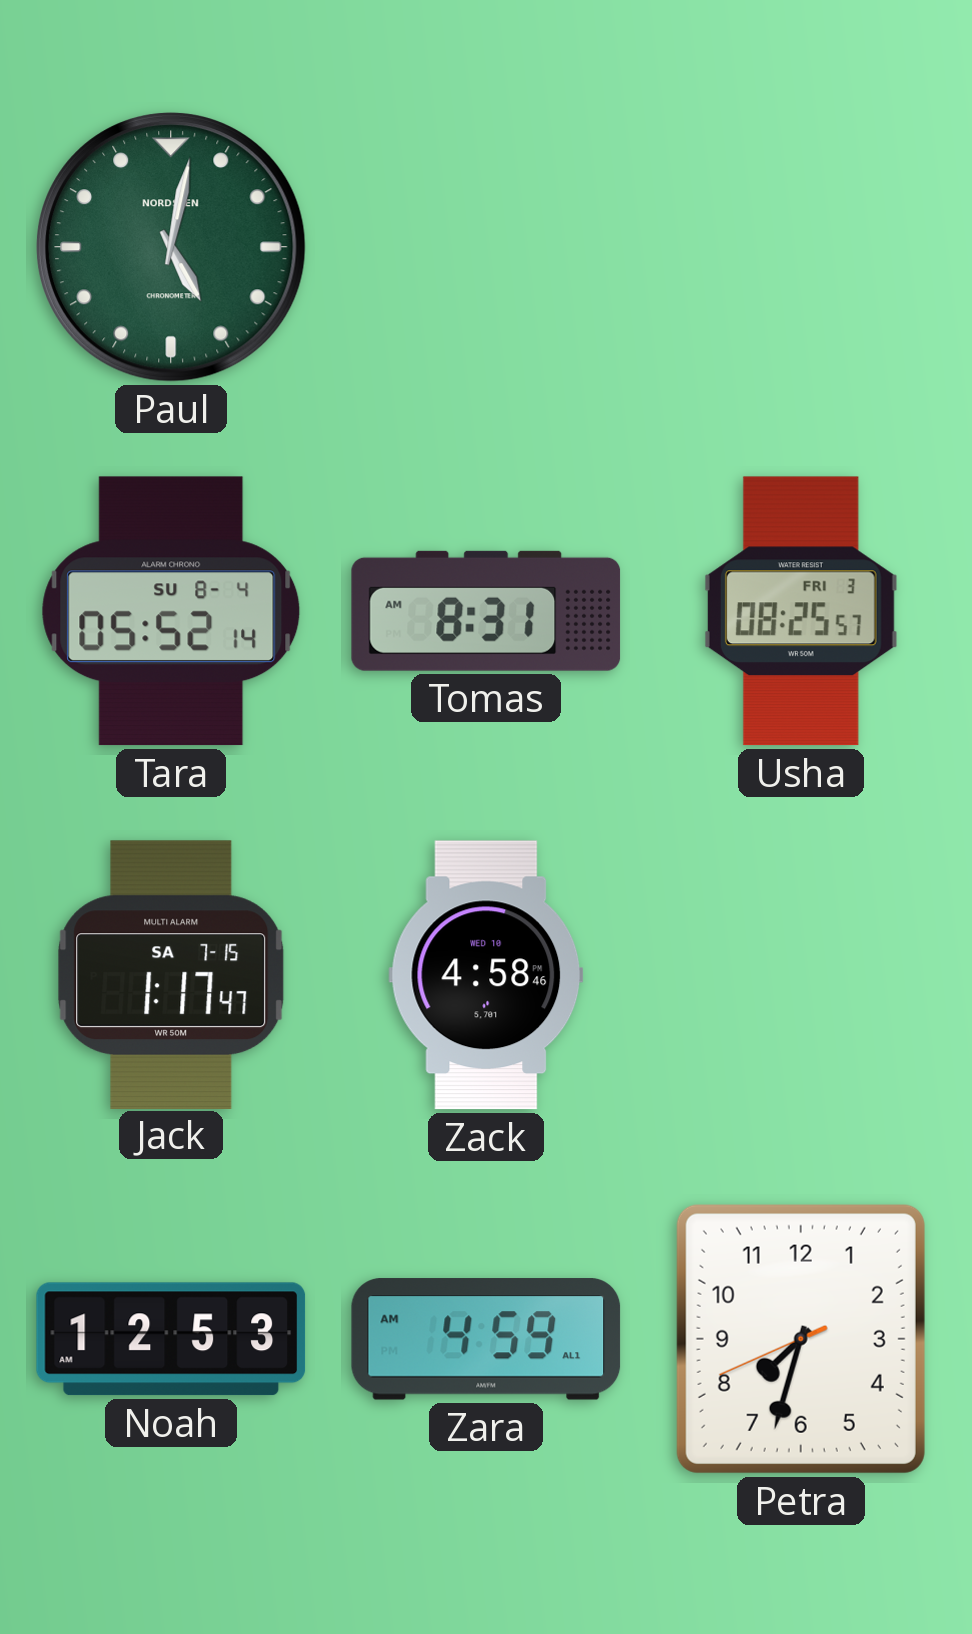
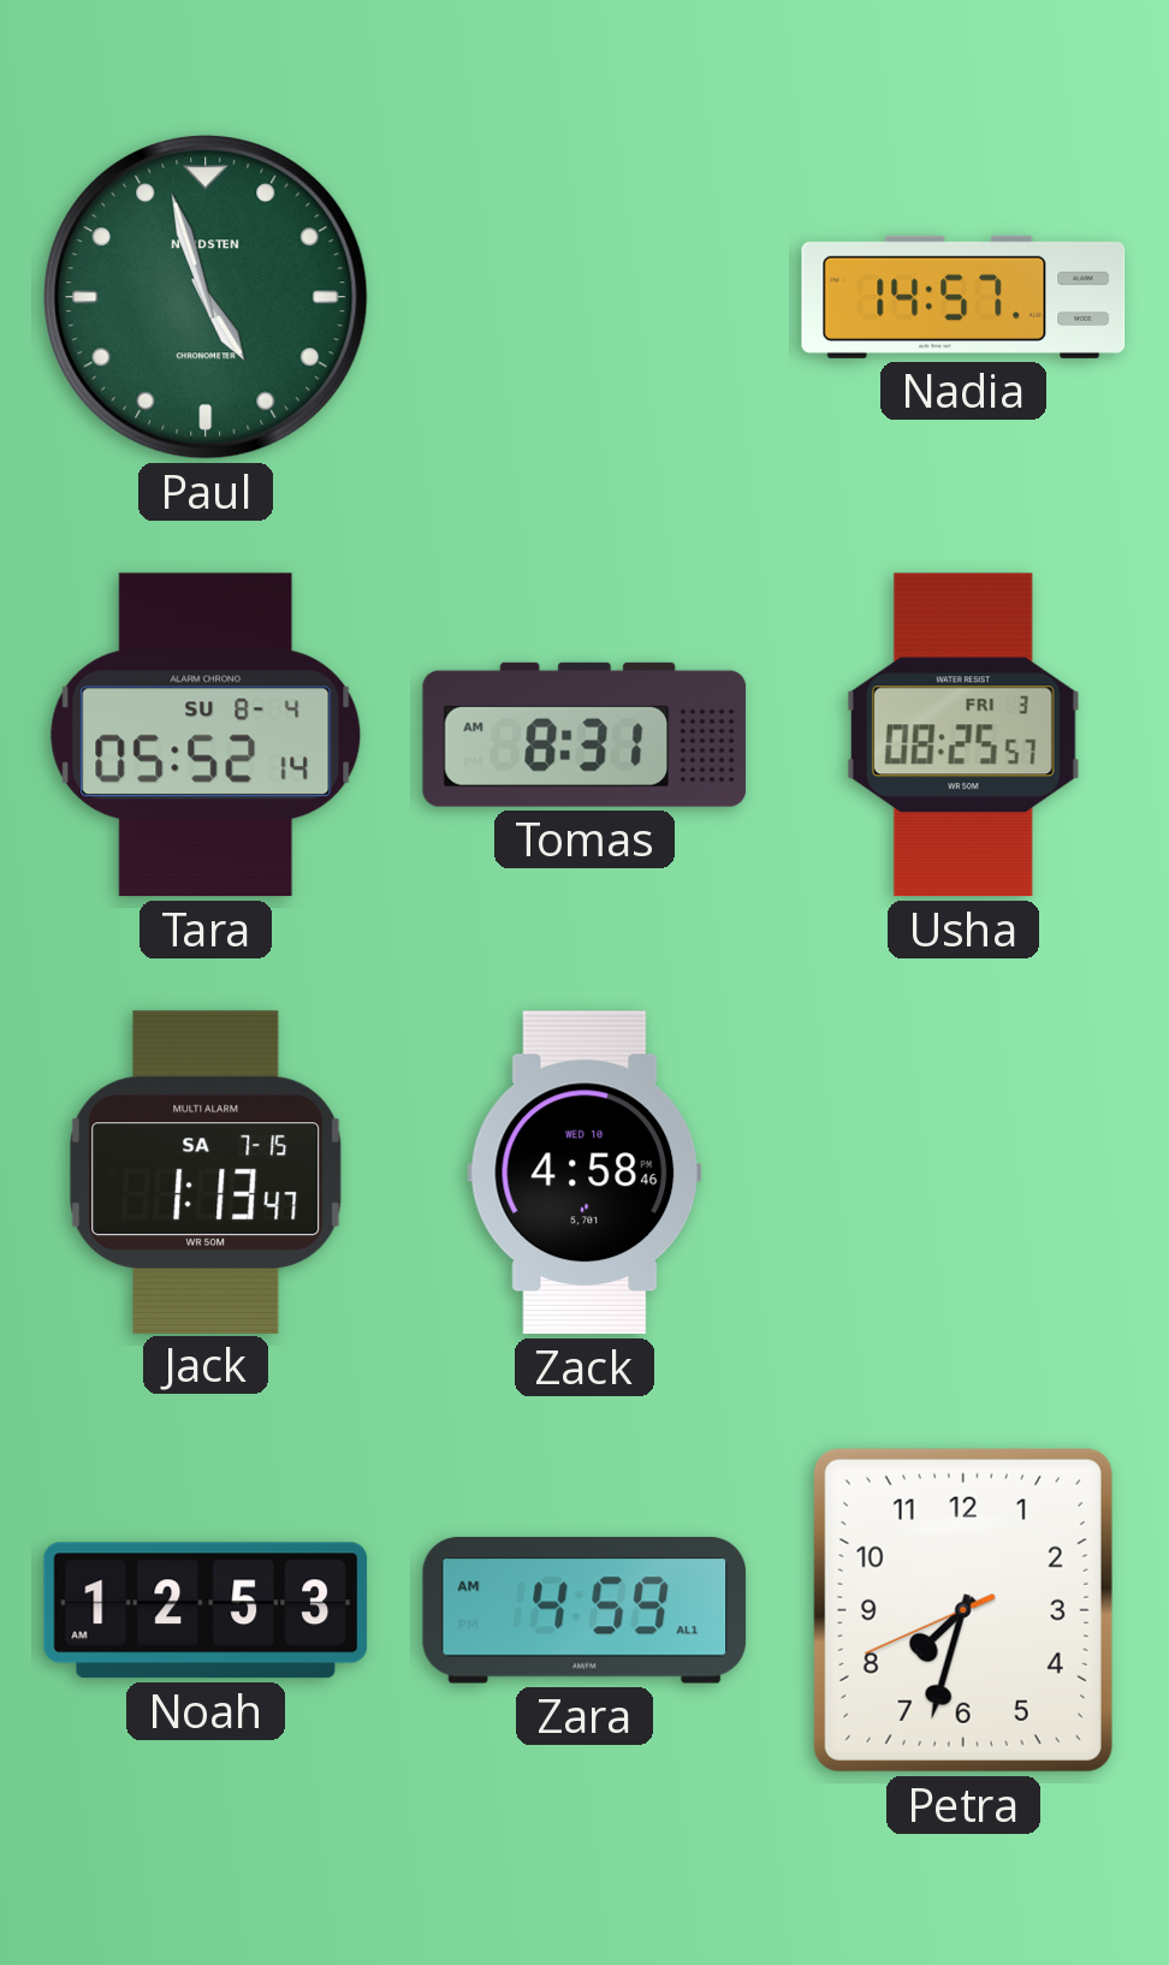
Paul: 5:02 -> 4:57
Nadia: none -> 14:57
Jack: 1:17 -> 1:13
